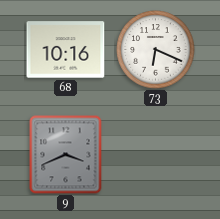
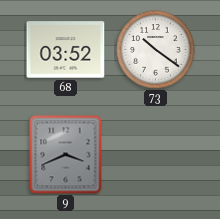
68: 10:16 -> 03:52
73: 6:19 -> 10:21
